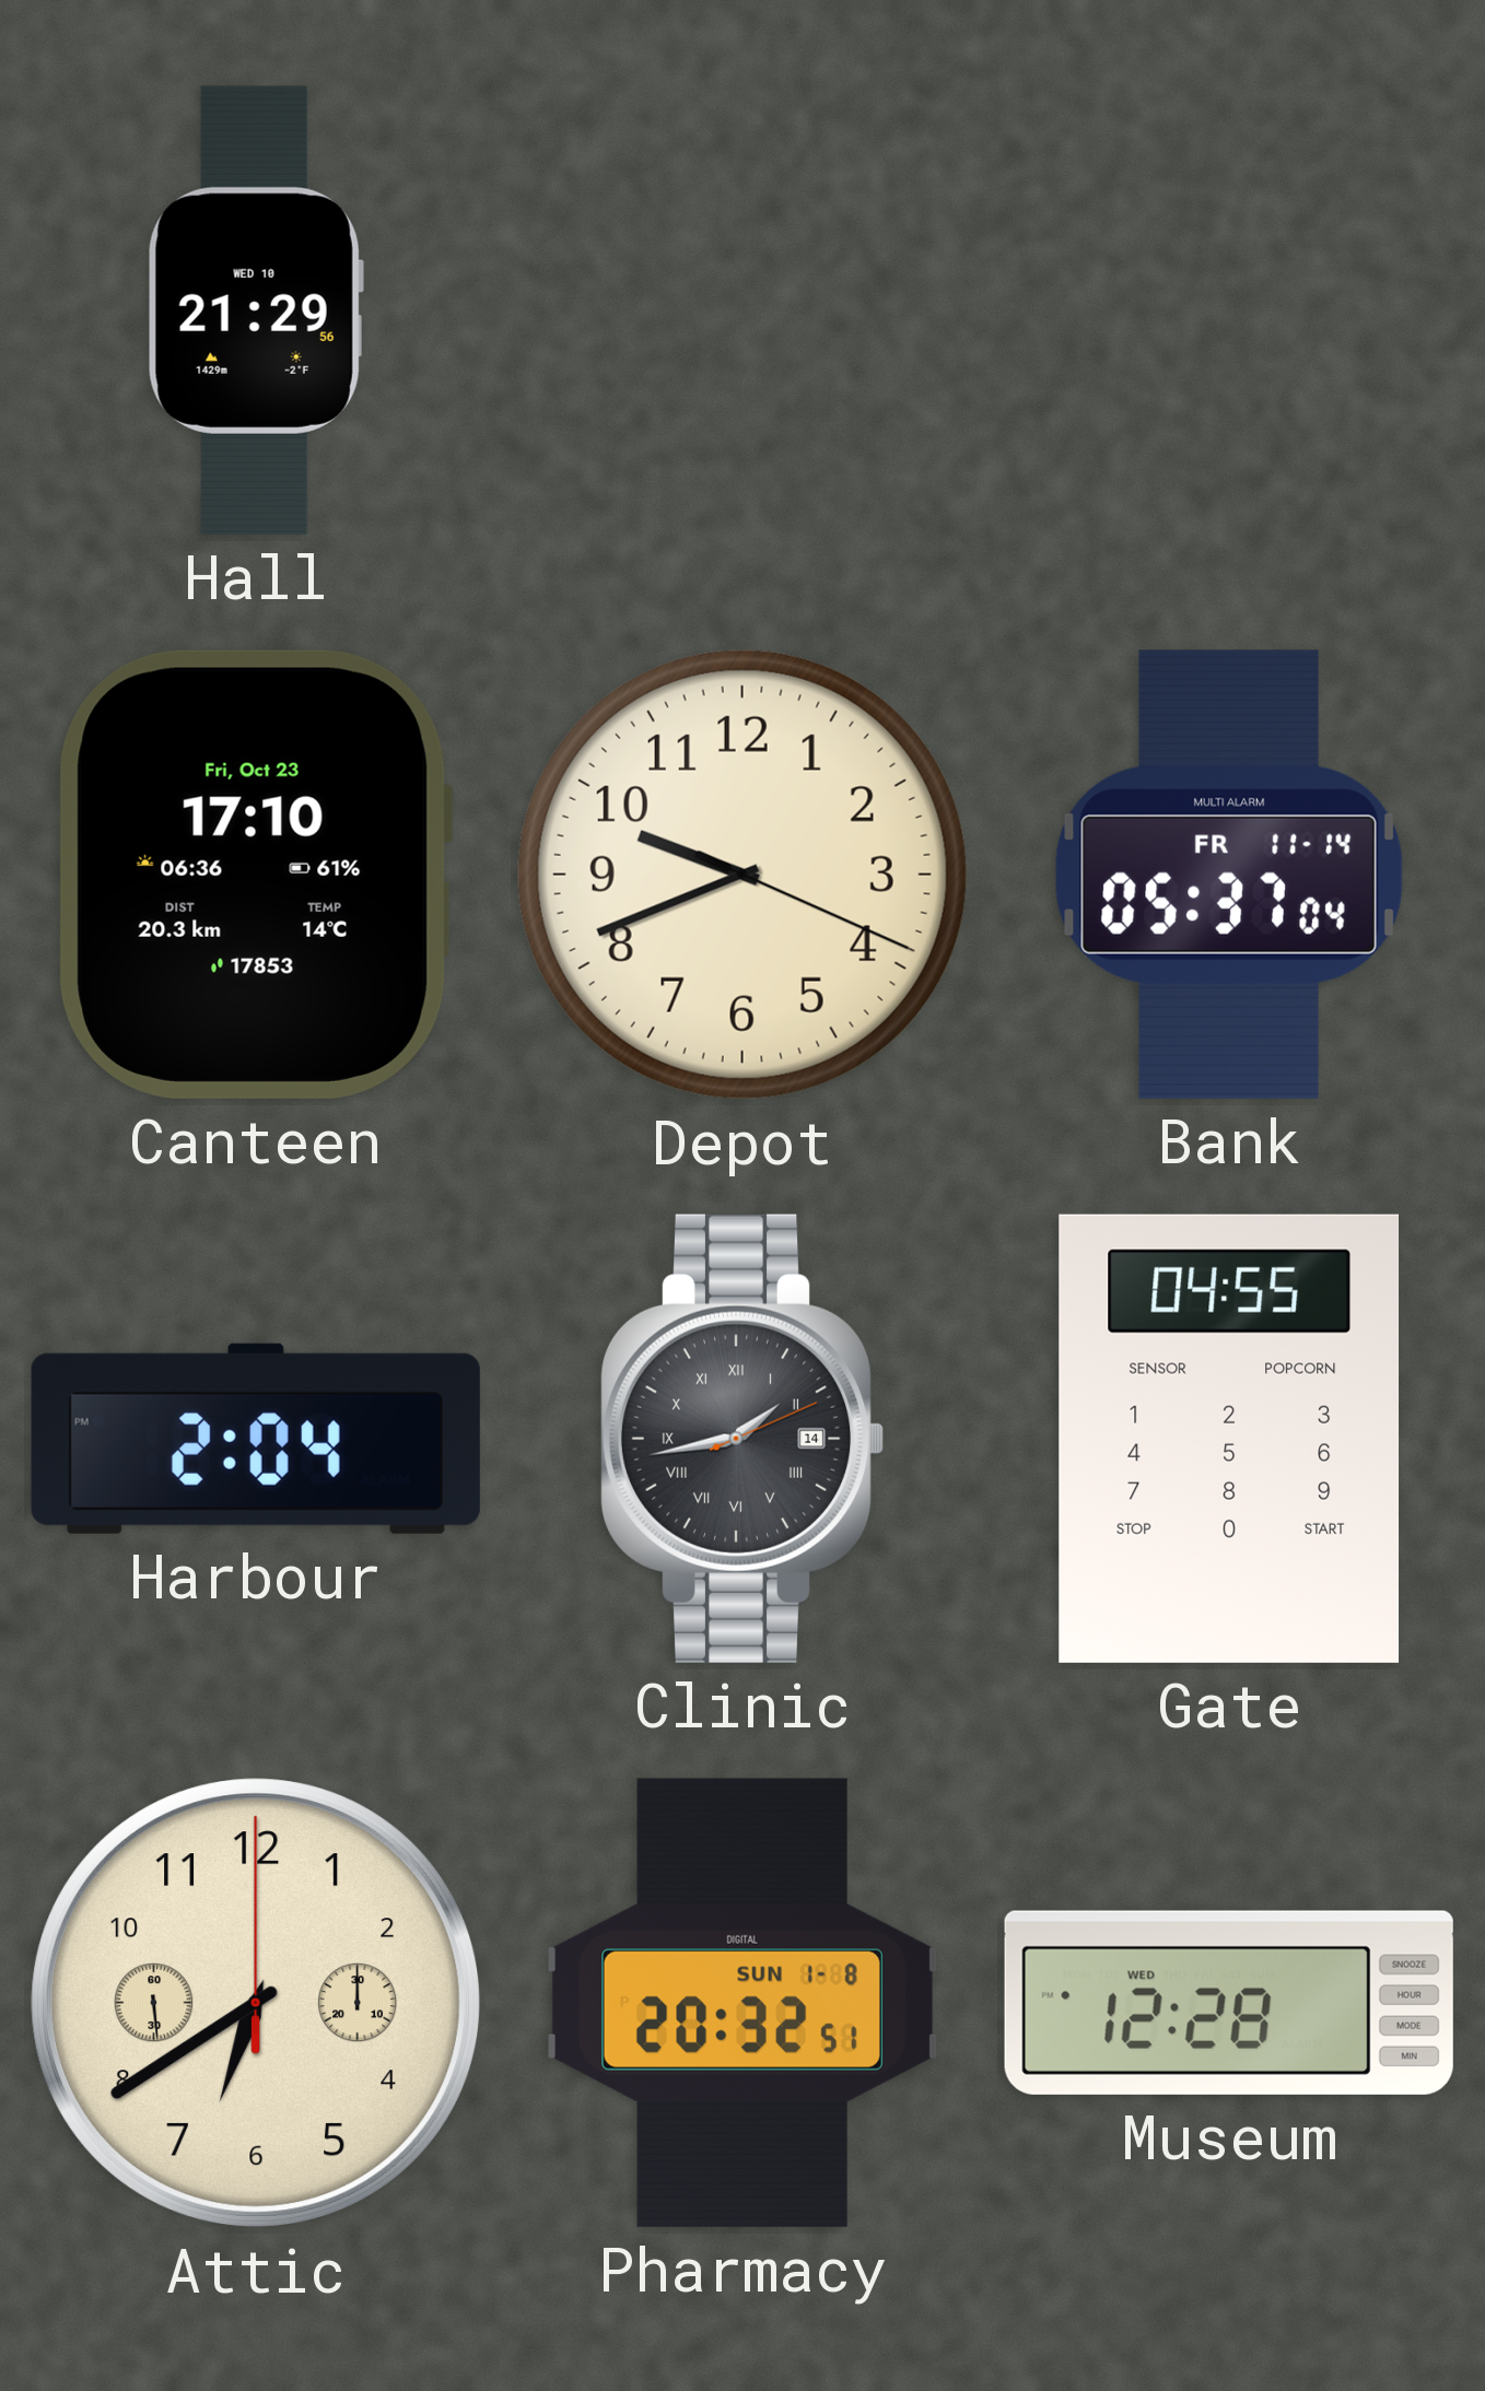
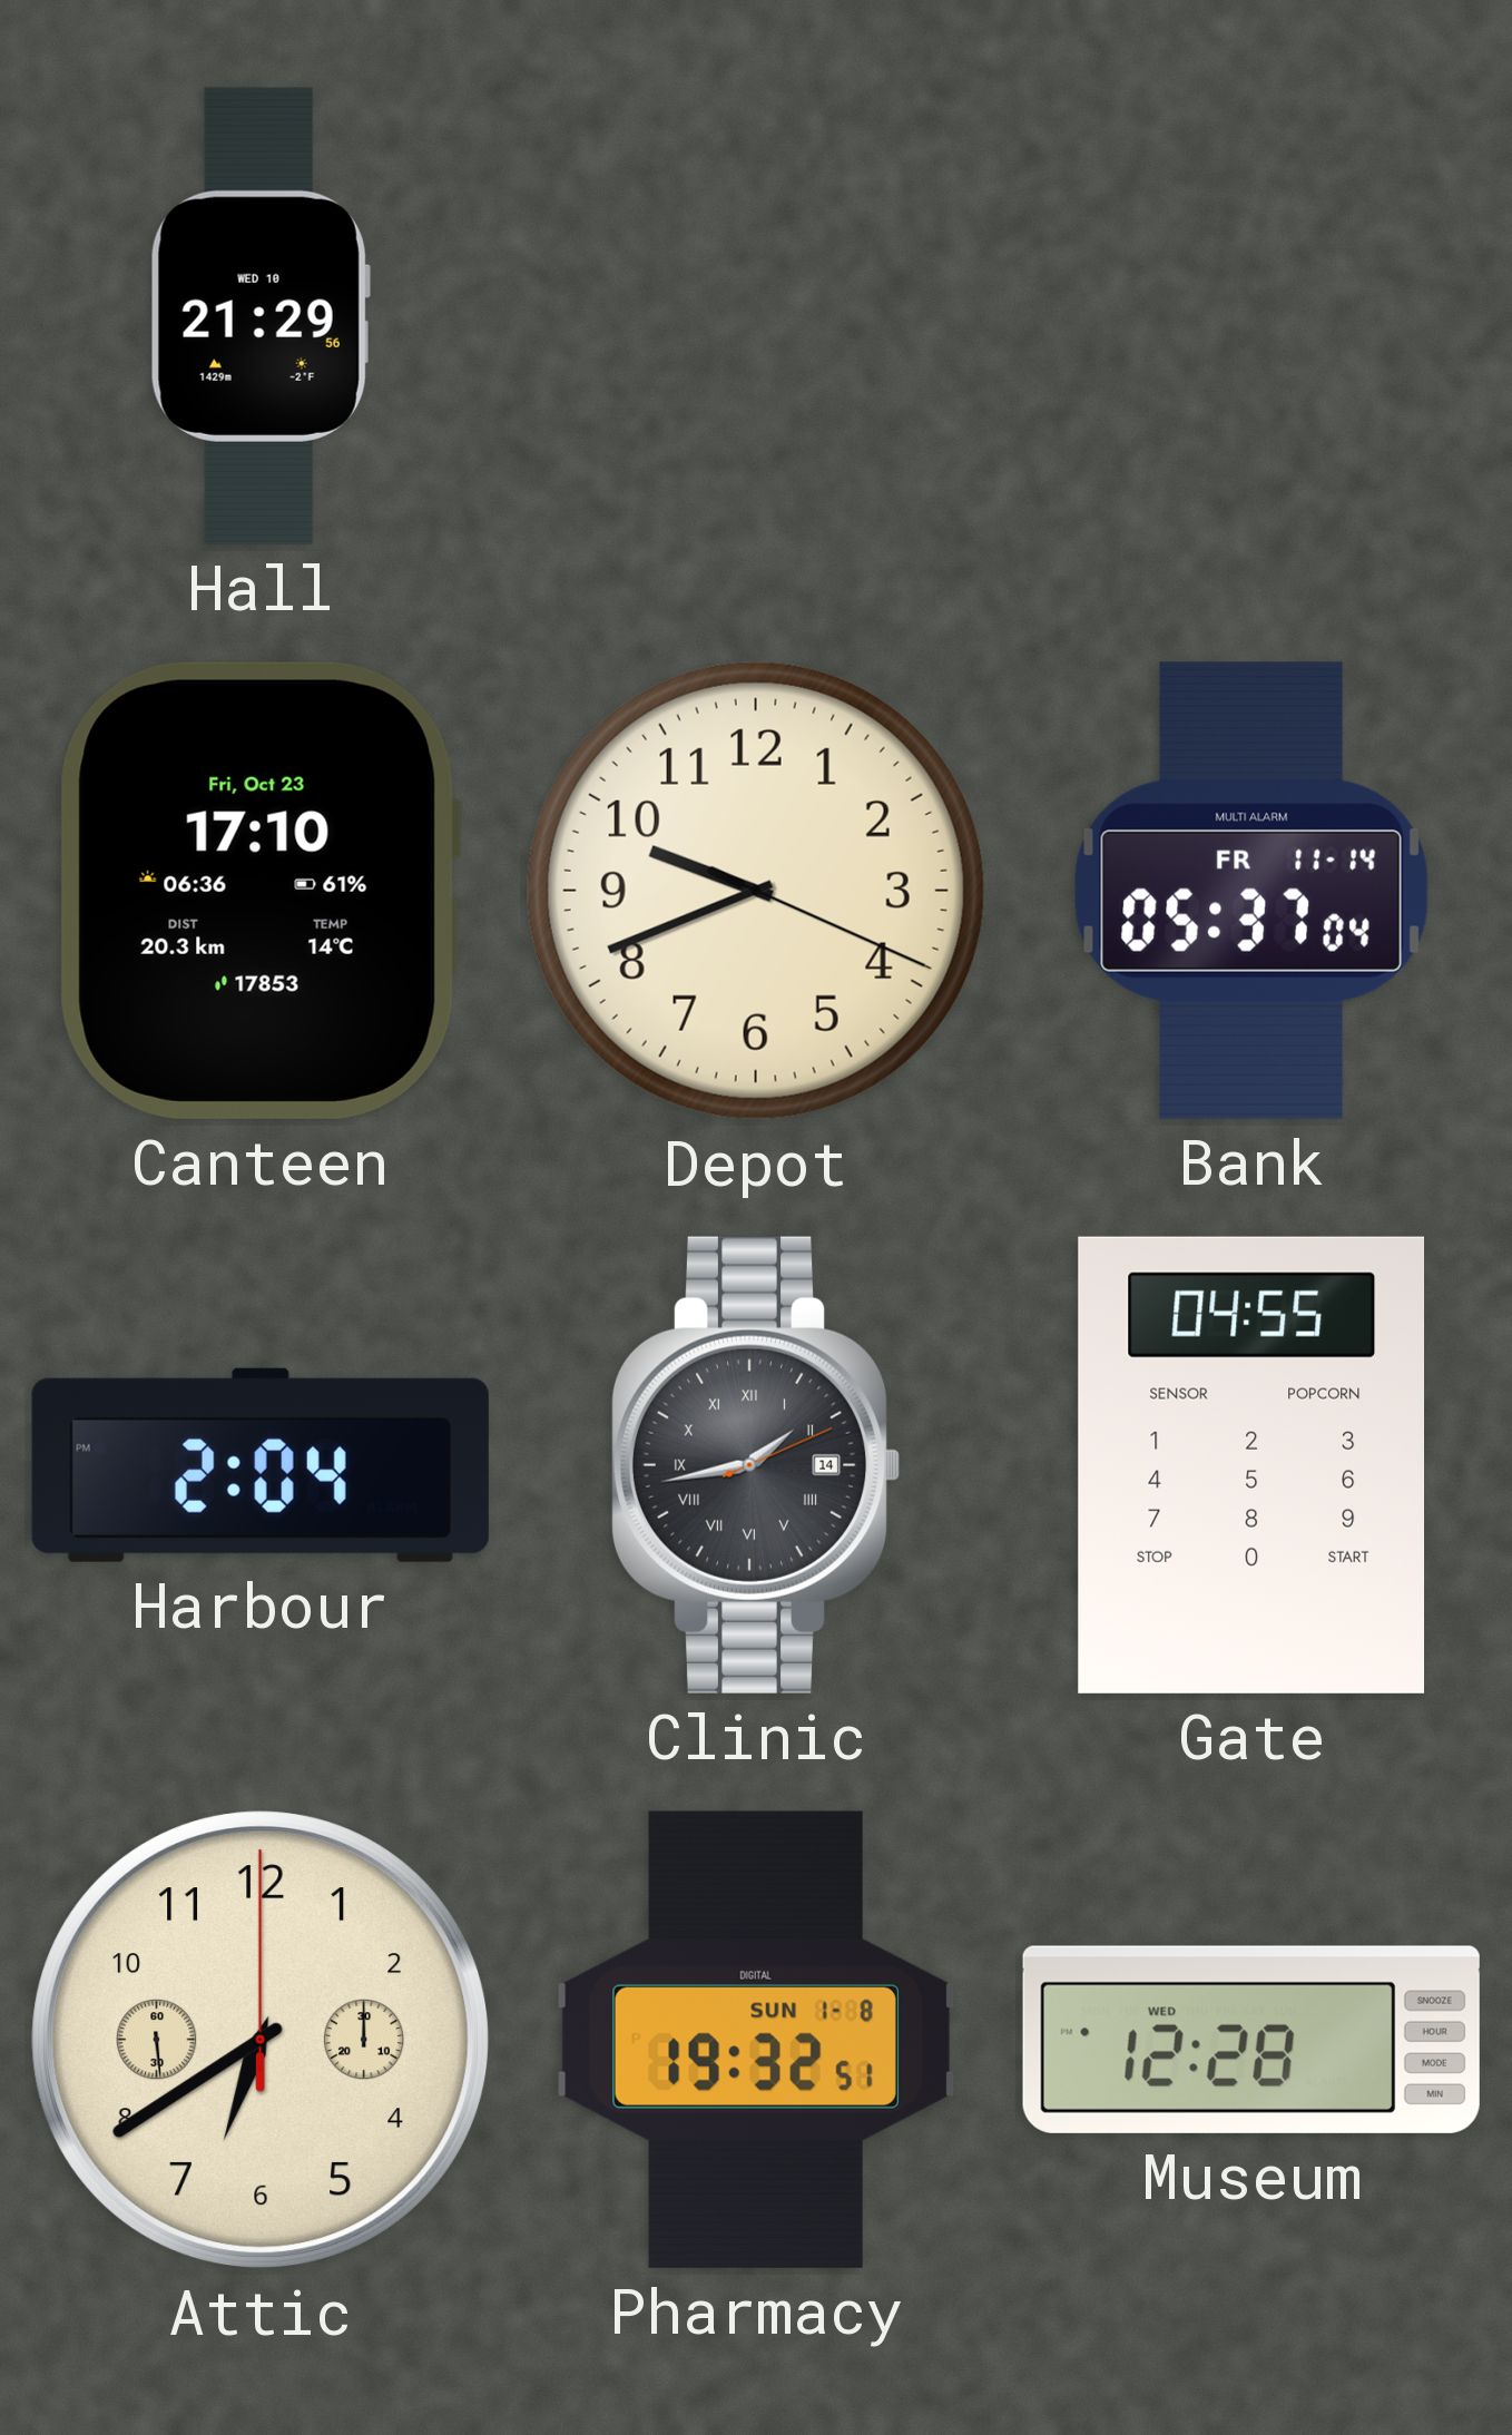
Pharmacy: 20:32 -> 19:32
